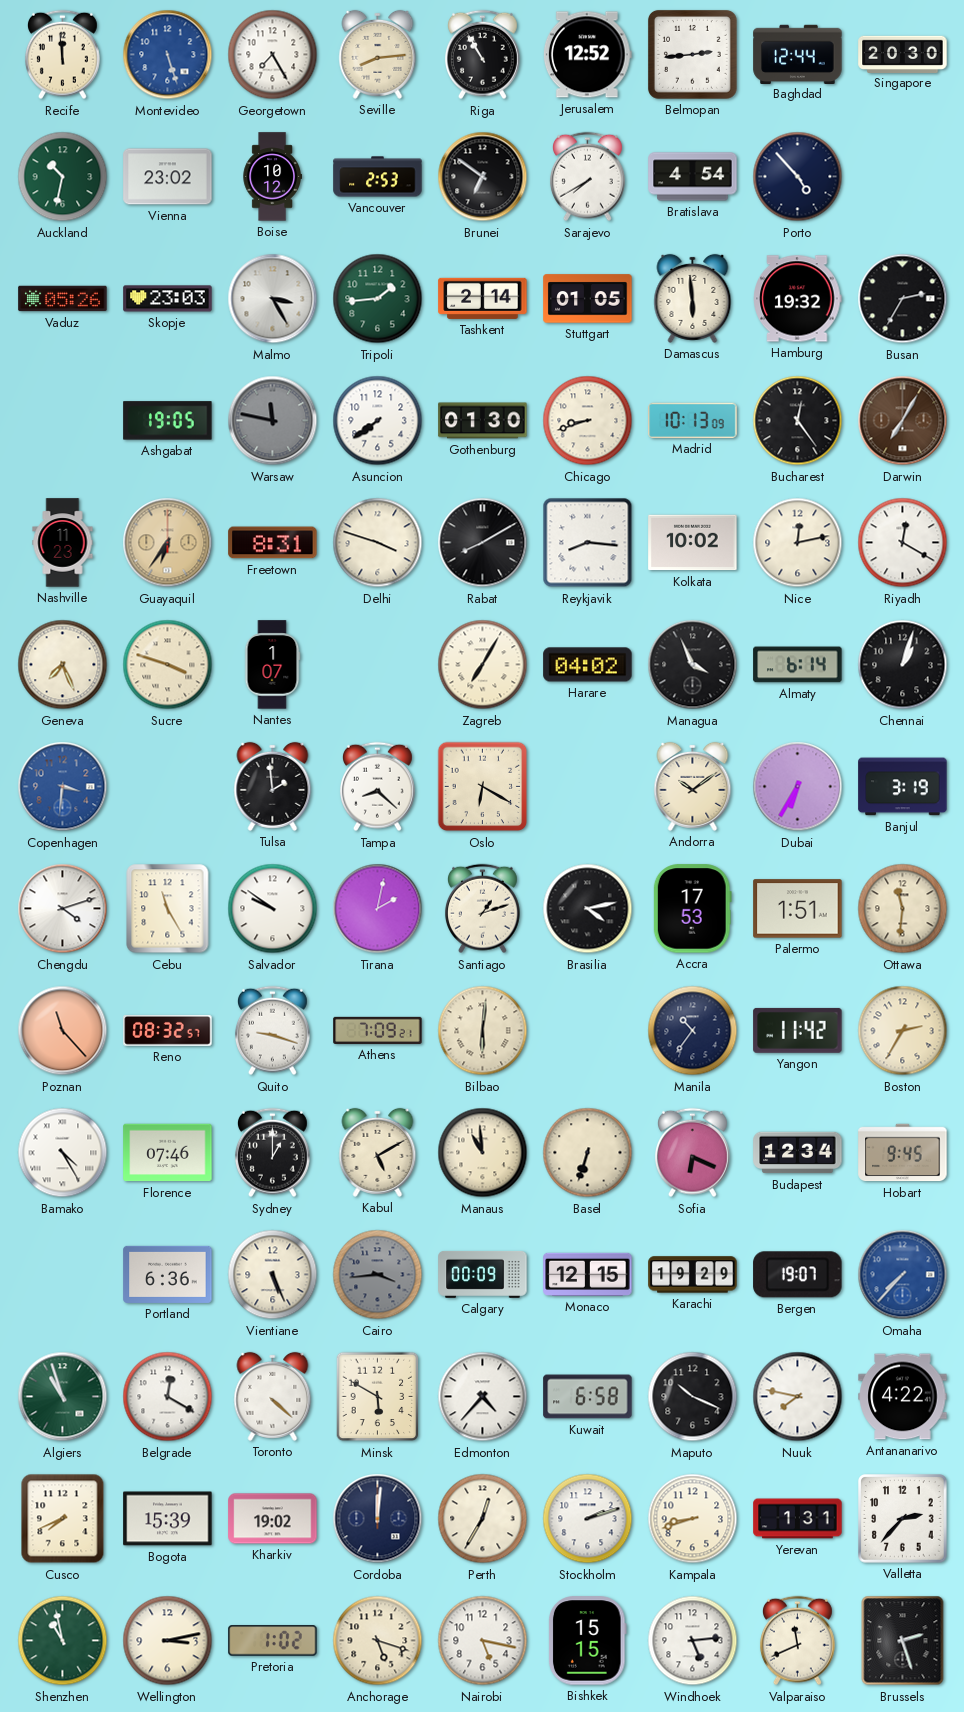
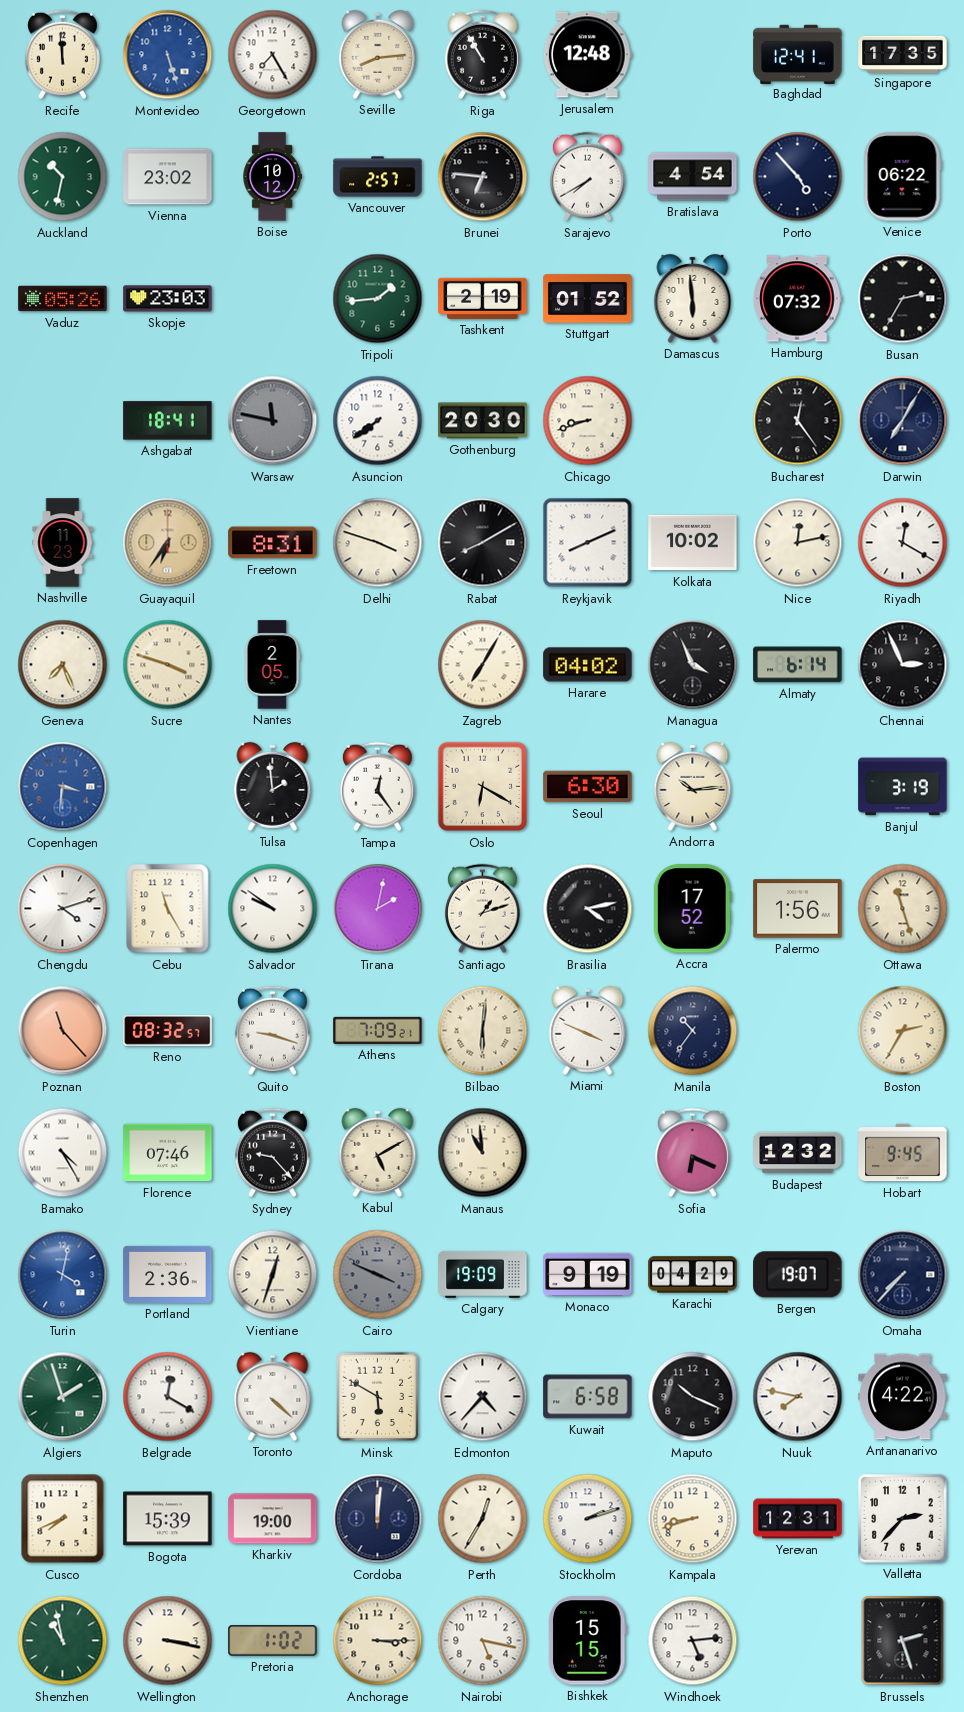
Jerusalem: 12:52 -> 12:48
Belmopan: 2:44 -> none
Baghdad: 12:44 -> 12:41
Singapore: 20:30 -> 17:35
Vancouver: 2:53 -> 2:57
Brunei: 6:51 -> 6:46
Venice: none -> 06:22
Malmo: 3:25 -> none
Tashkent: 2:14 -> 2:19
Stuttgart: 01:05 -> 01:52
Hamburg: 19:32 -> 07:32
Ashgabat: 19:05 -> 18:41
Gothenburg: 01:30 -> 20:30
Madrid: 10:13 -> none
Darwin dial: brown -> navy
Reykjavik: 8:16 -> 8:11
Nantes: 1:07 -> 2:05
Chennai: 1:03 -> 2:56
Tampa: 8:22 -> 12:24
Seoul: none -> 6:30
Andorra: 10:09 -> 10:14
Dubai: 6:35 -> none
Accra: 17:53 -> 17:52
Palermo: 1:51 -> 1:56
Ottawa: 11:31 -> 11:27
Miami: none -> 3:49
Yangon: 11:42 -> none
Sydney: 1:00 -> 9:23
Basel: 6:33 -> none
Budapest: 12:34 -> 12:32
Turin: none -> 4:02
Portland: 6:36 -> 2:36
Vientiane: 5:26 -> 12:33
Cairo: 3:44 -> 3:49
Calgary: 00:09 -> 19:09
Monaco: 12:15 -> 9:19
Karachi: 19:29 -> 04:29
Omaha dial: blue -> navy
Algiers: 10:57 -> 1:57
Kharkiv: 19:02 -> 19:00
Yerevan: 1:31 -> 12:31
Wellington: 3:13 -> 3:17
Anchorage: 5:18 -> 3:15
Valparaiso: 11:41 -> none
